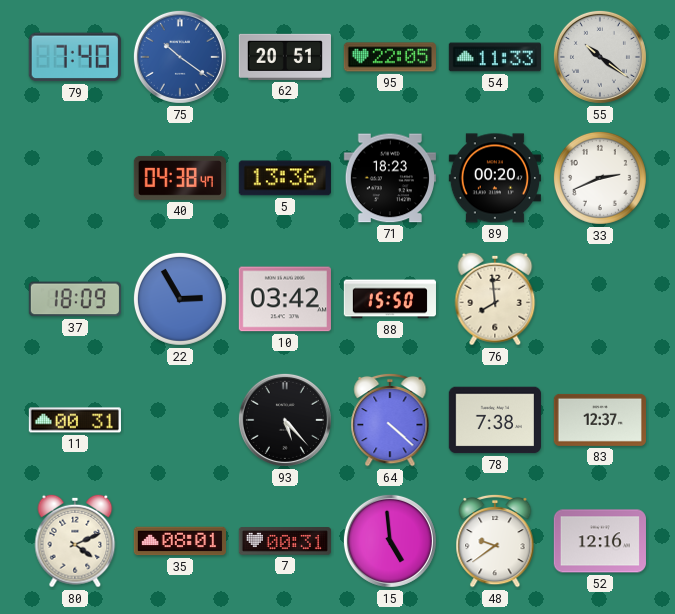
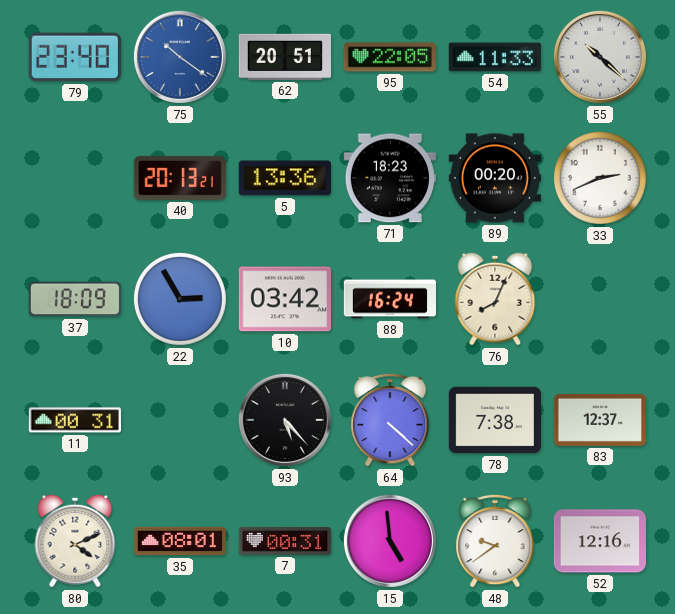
79: 7:40 -> 23:40
55: 10:21 -> 10:22
40: 04:38 -> 20:13
88: 15:50 -> 16:24
76: 7:59 -> 8:04
